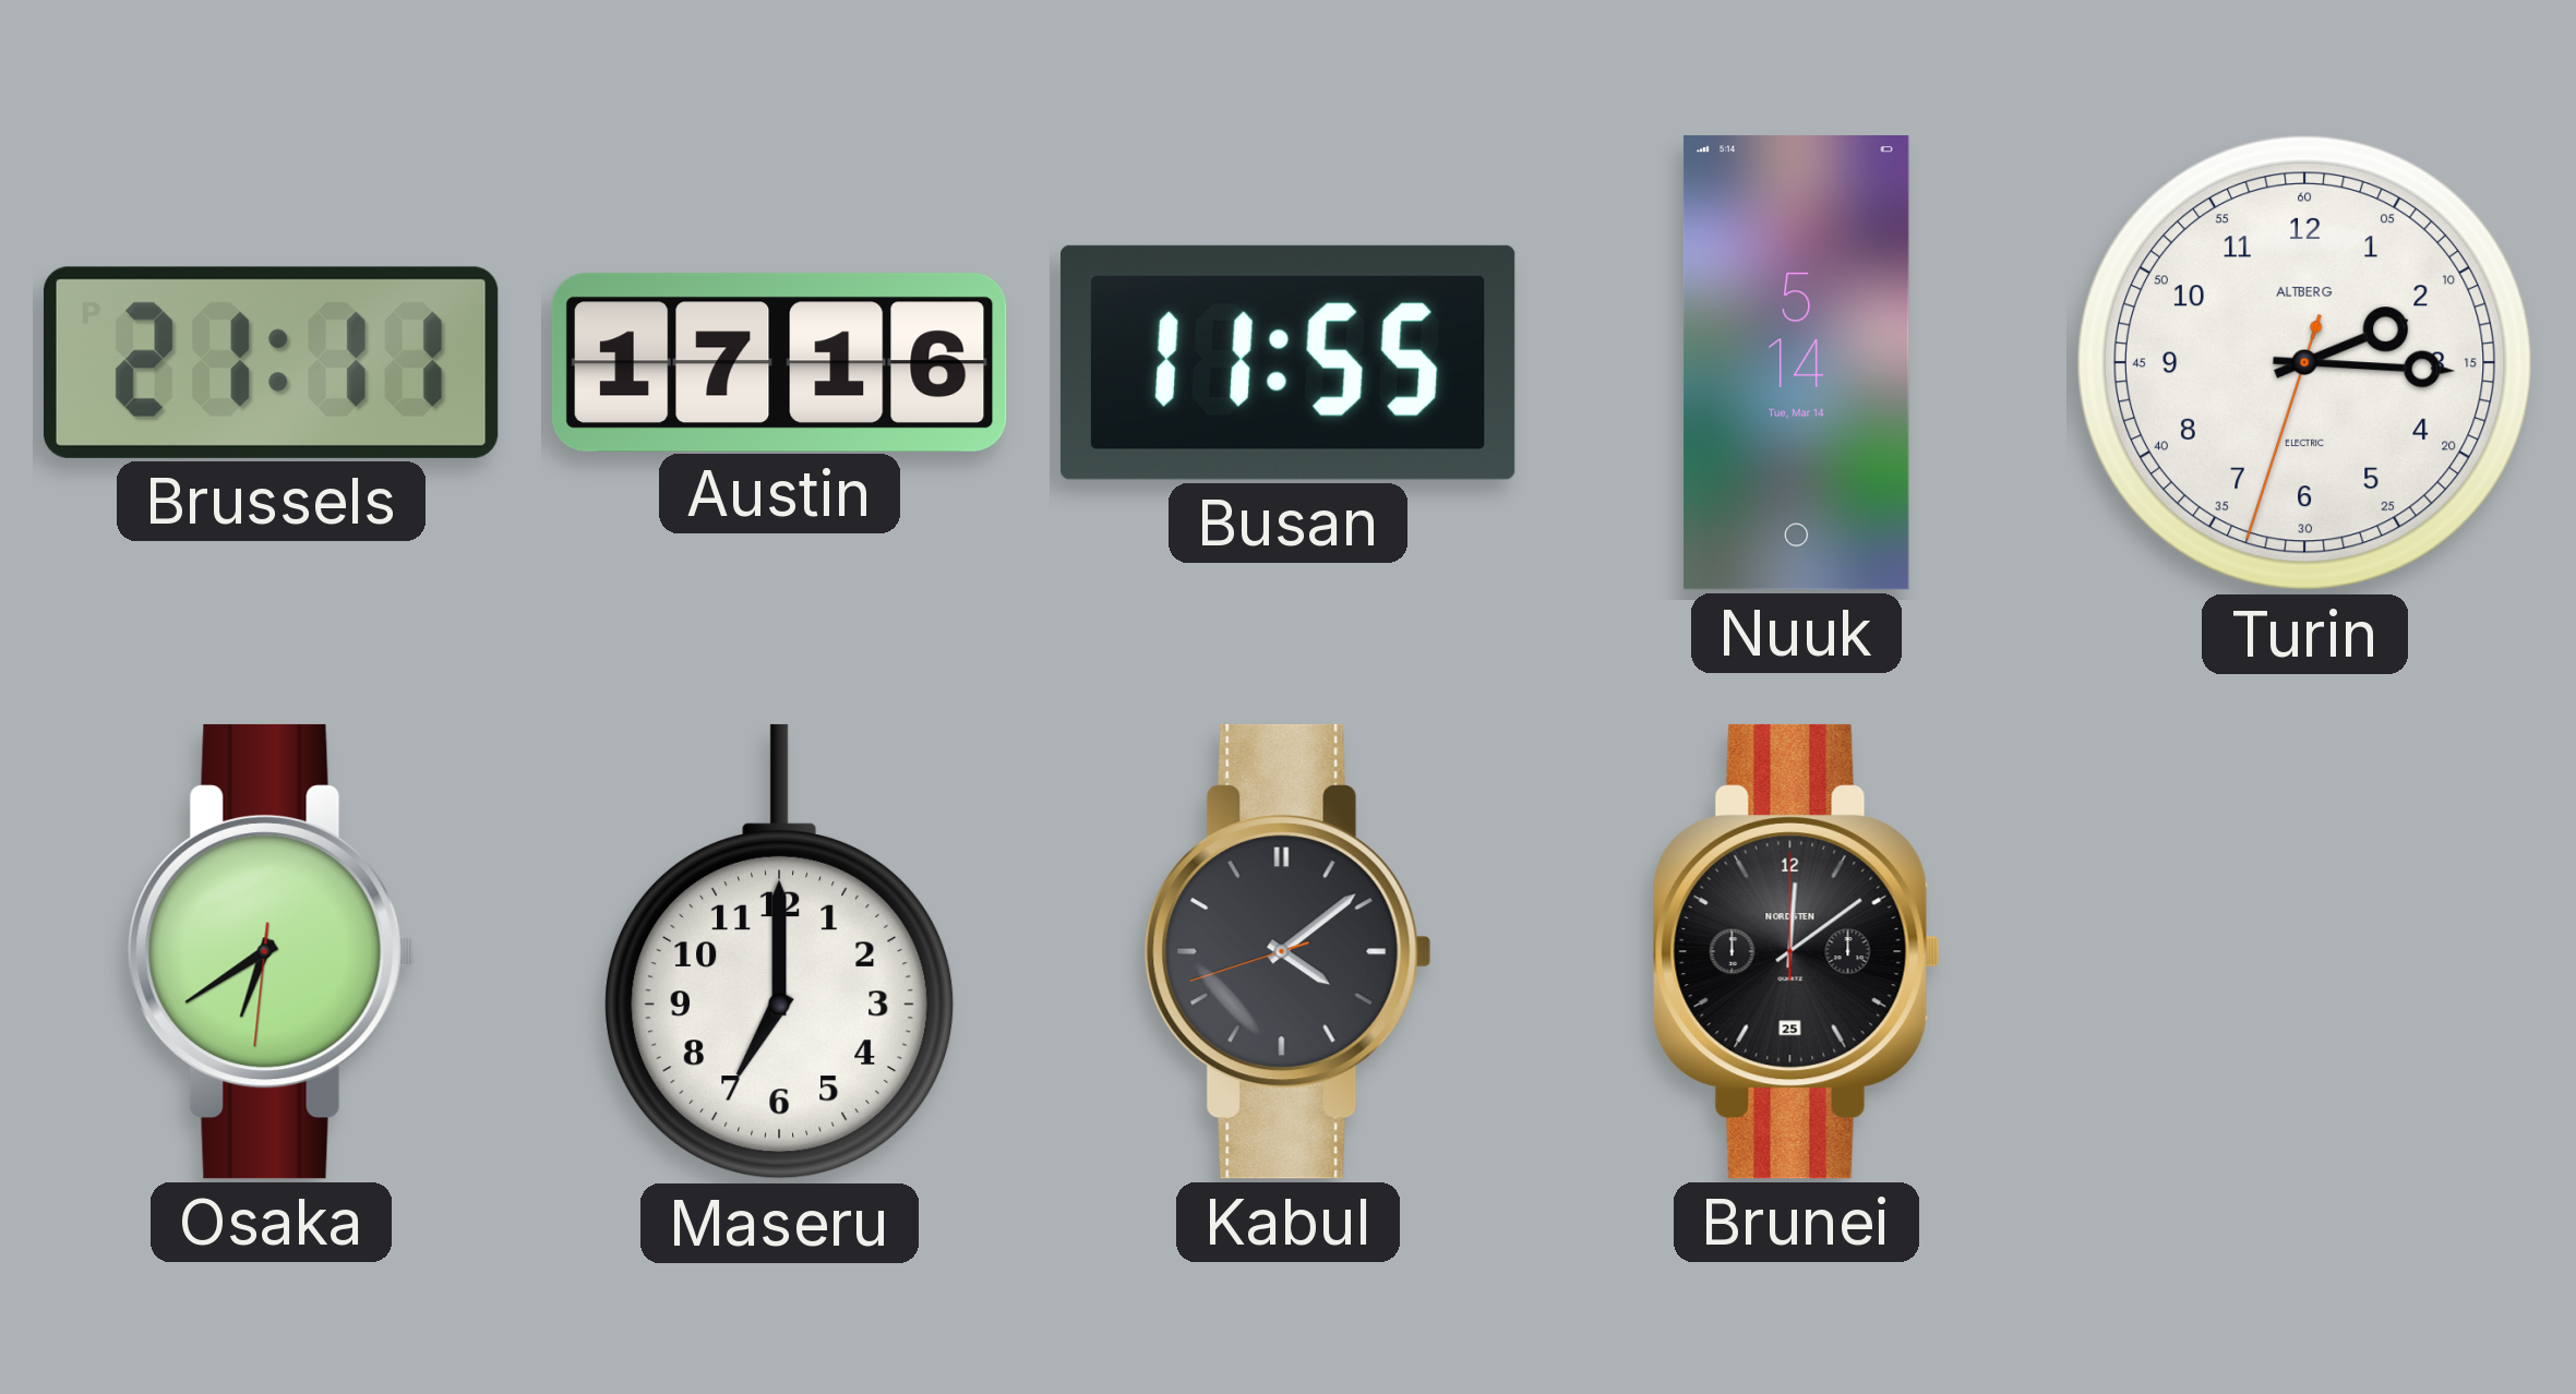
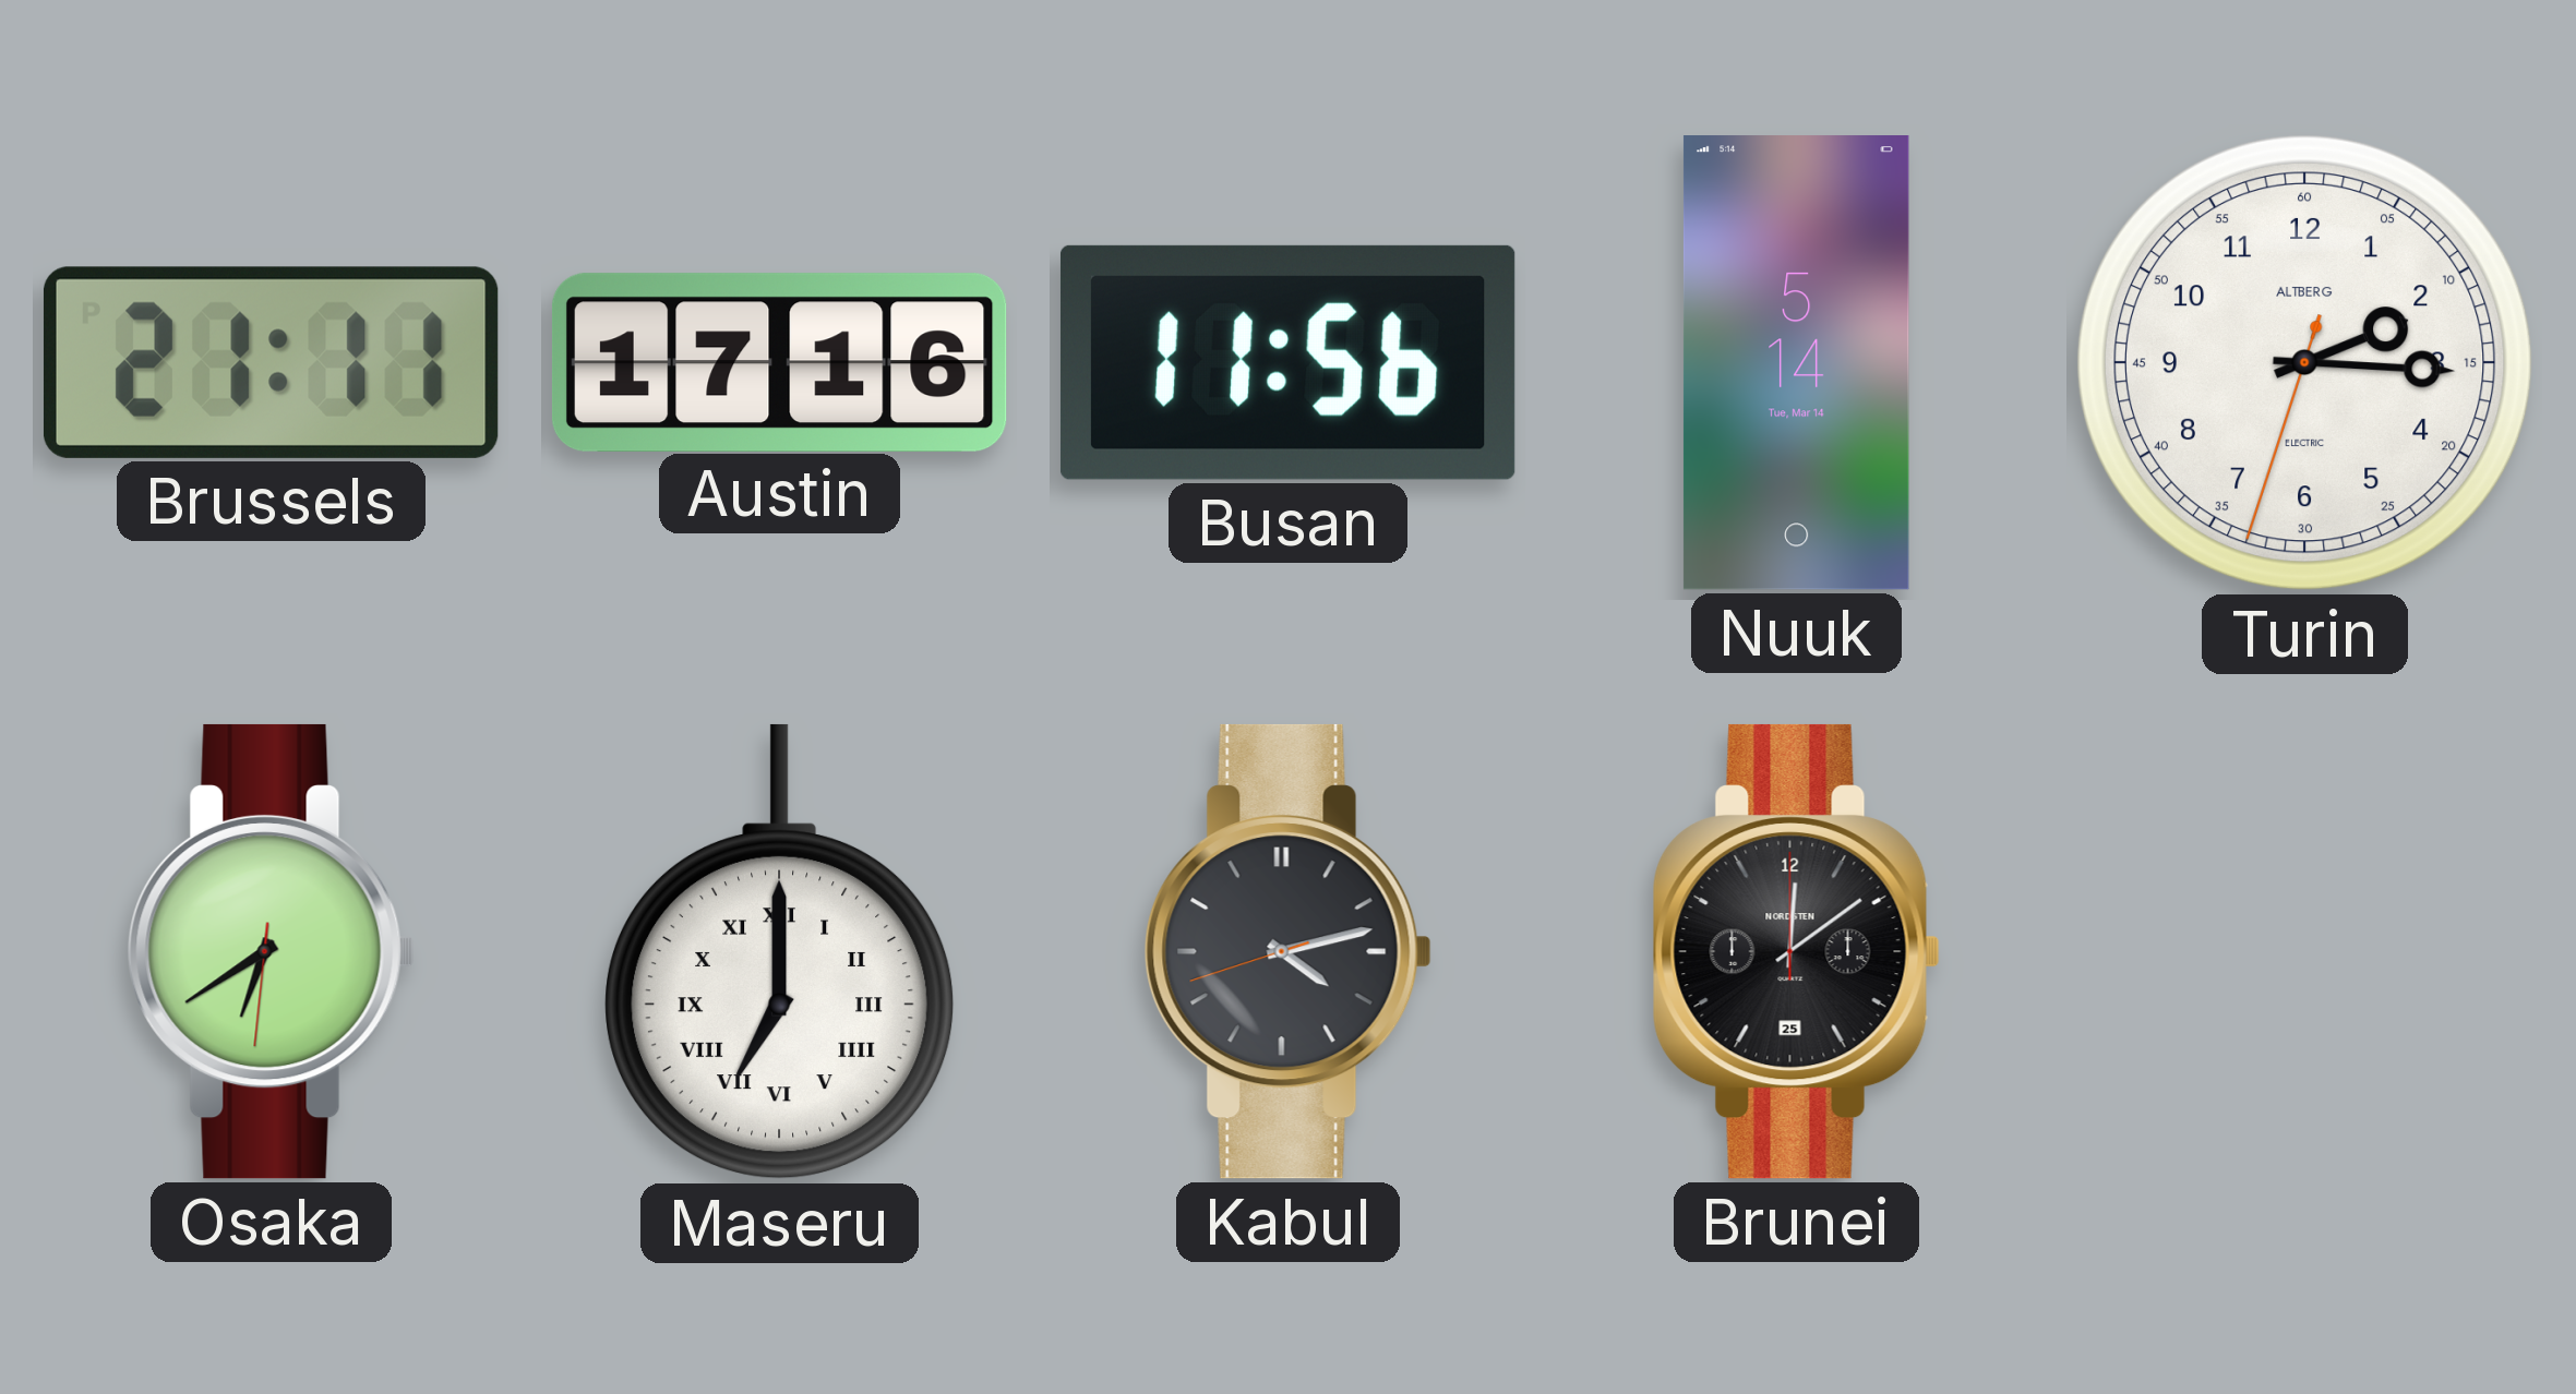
Busan: 11:55 -> 11:56
Maseru numerals: Arabic -> Roman
Kabul: 4:08 -> 4:12
